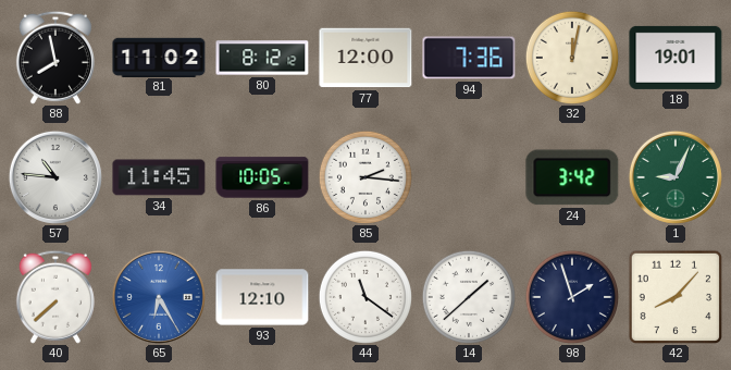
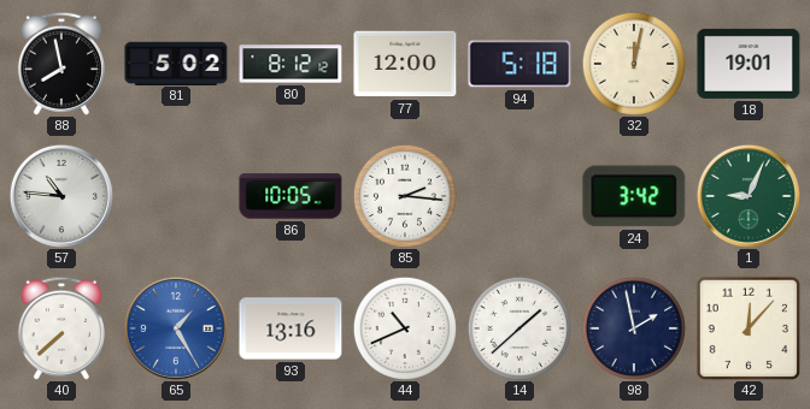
81: 11:02 -> 5:02
94: 7:36 -> 5:18
34: 11:45 -> none
65: 6:25 -> 1:25
93: 12:10 -> 13:16
44: 11:21 -> 10:41
98: 1:57 -> 1:58
42: 8:07 -> 12:07
